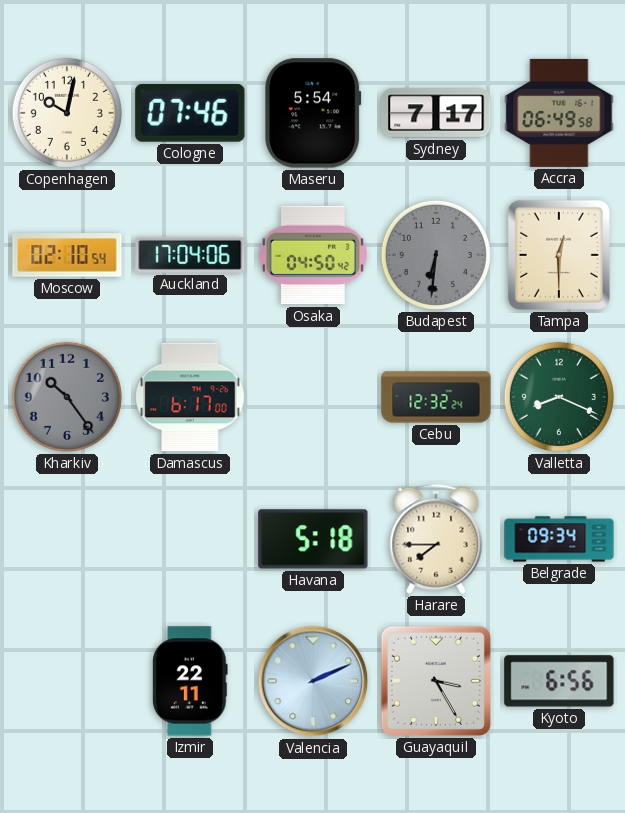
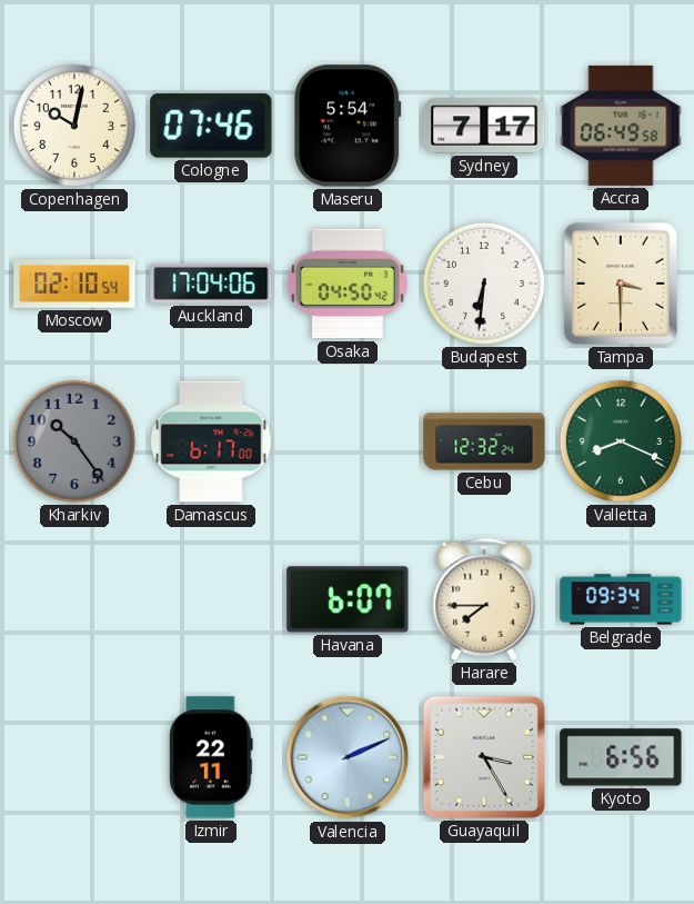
Budapest dial: grey -> white
Tampa: 12:30 -> 3:30
Havana: 5:18 -> 6:07
